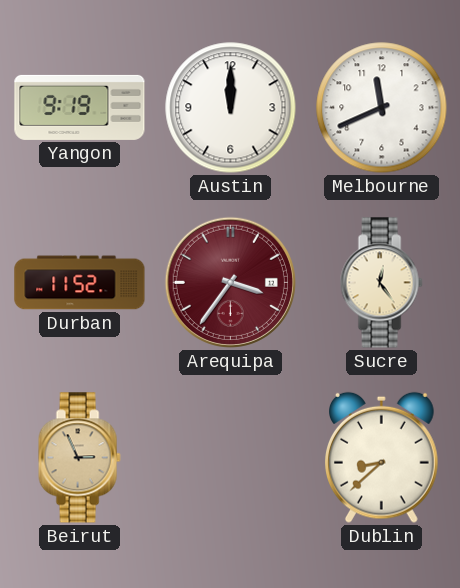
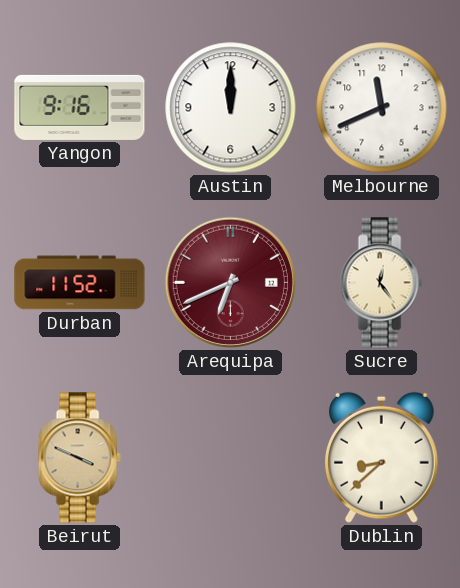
Yangon: 9:19 -> 9:16
Arequipa: 3:36 -> 6:41
Beirut: 2:56 -> 3:49
